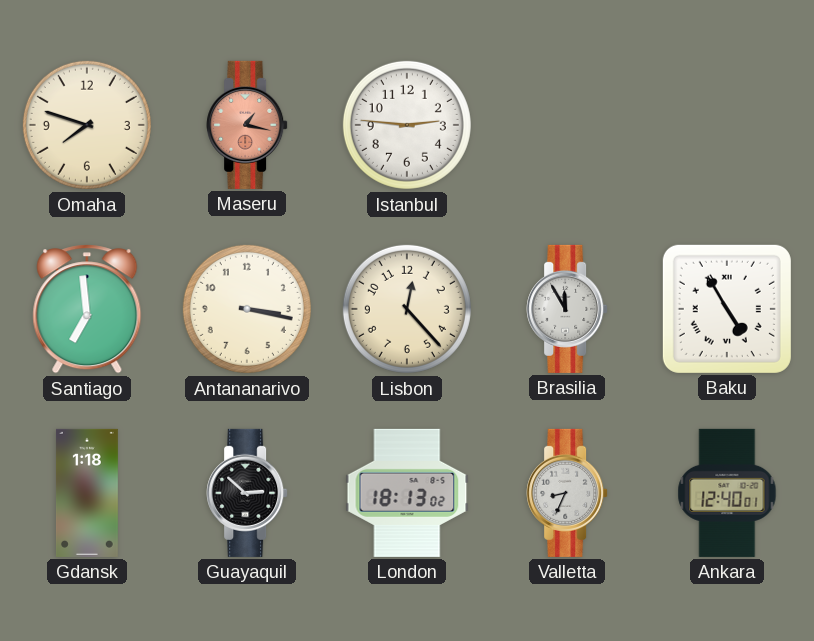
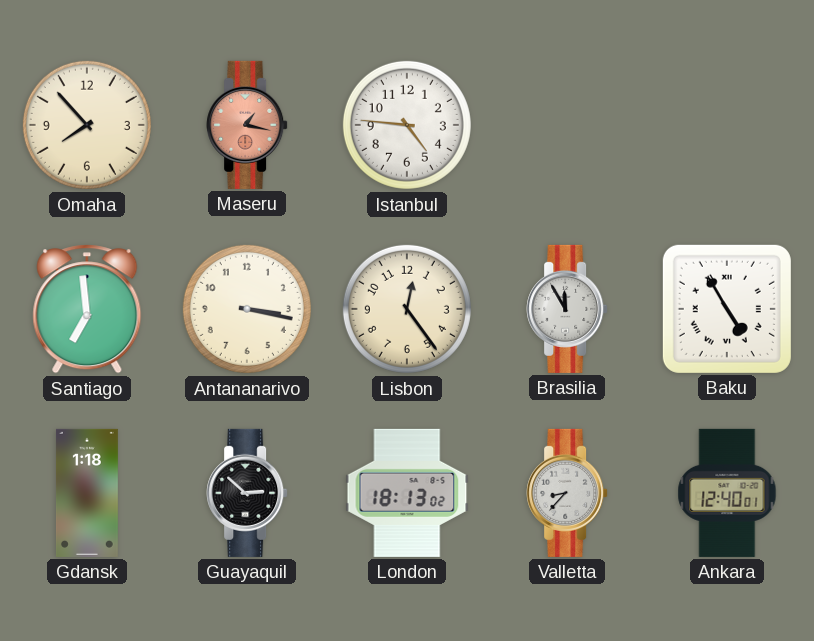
Omaha: 7:48 -> 7:53
Istanbul: 2:46 -> 4:46
Lisbon: 12:23 -> 12:24
Valletta: 8:34 -> 8:37
